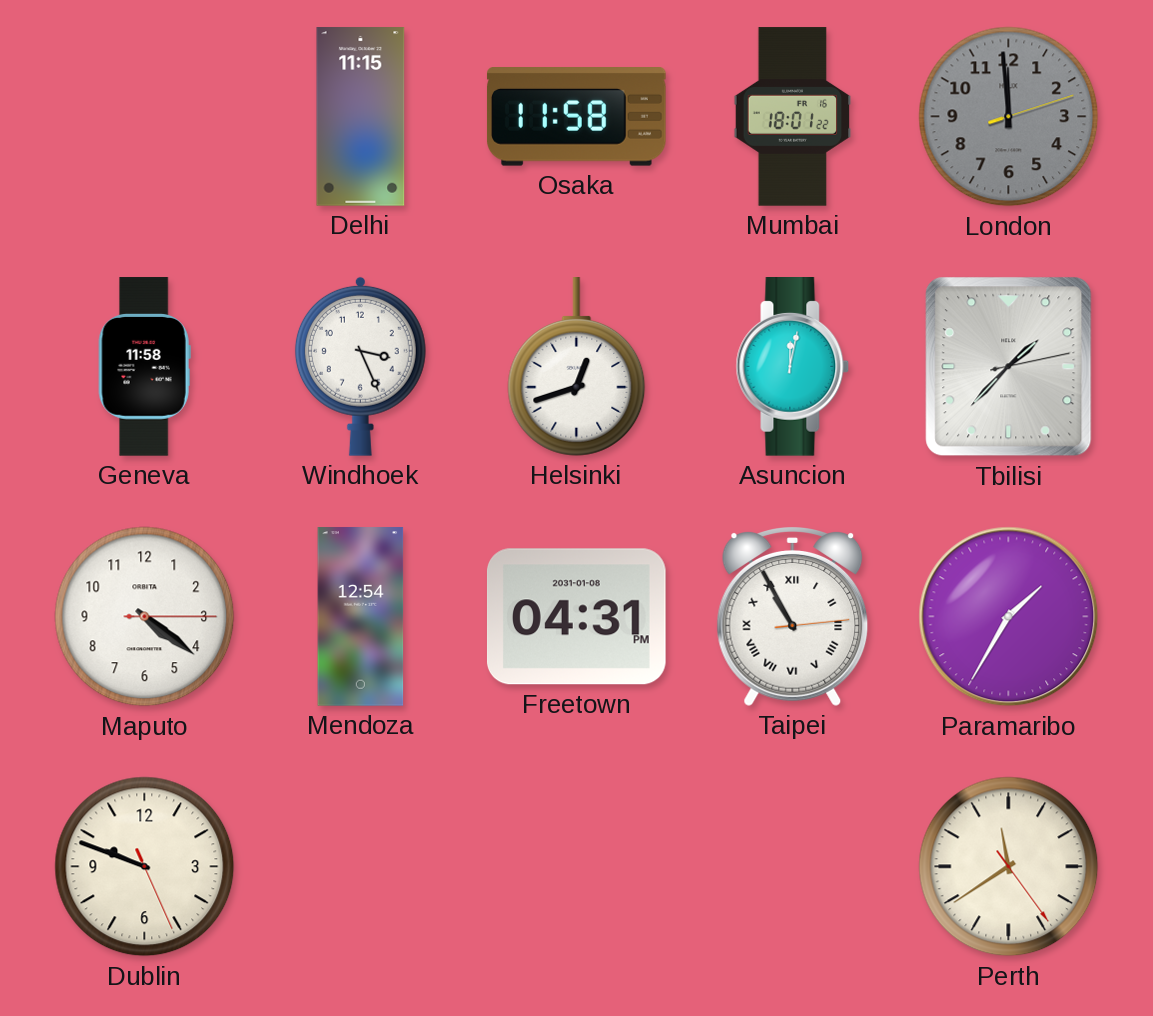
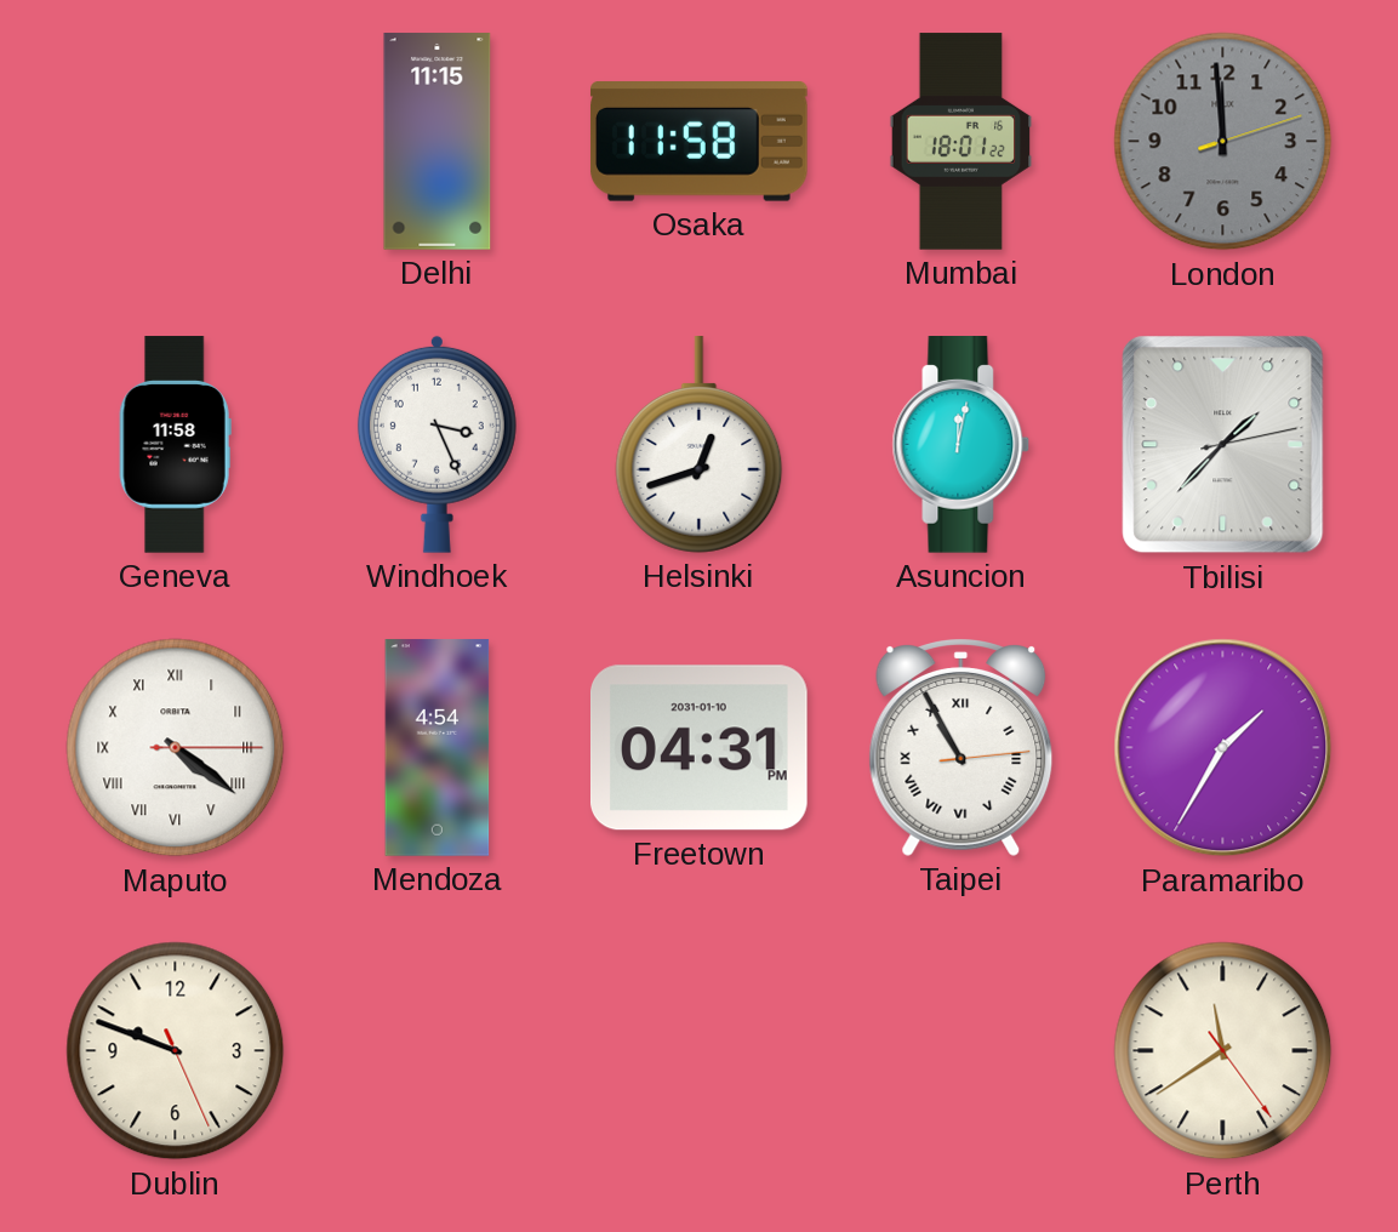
Maputo numerals: Arabic -> Roman
Mendoza: 12:54 -> 4:54
Freetown date: 2031-01-08 -> 2031-01-10
